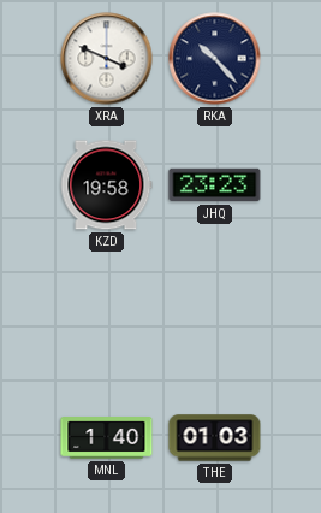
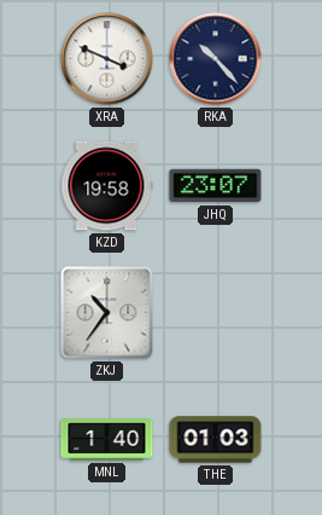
JHQ: 23:23 -> 23:07
ZKJ: none -> 10:36
